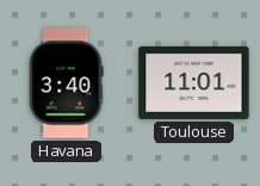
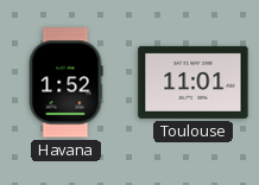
Havana: 3:40 -> 1:52
